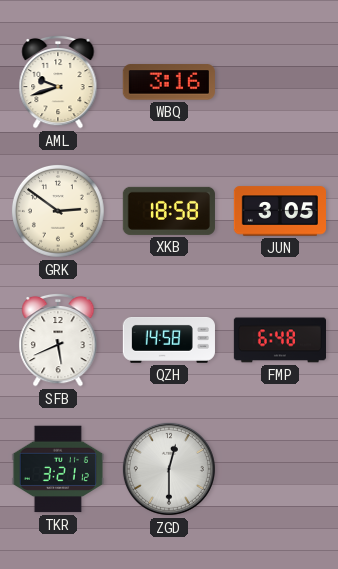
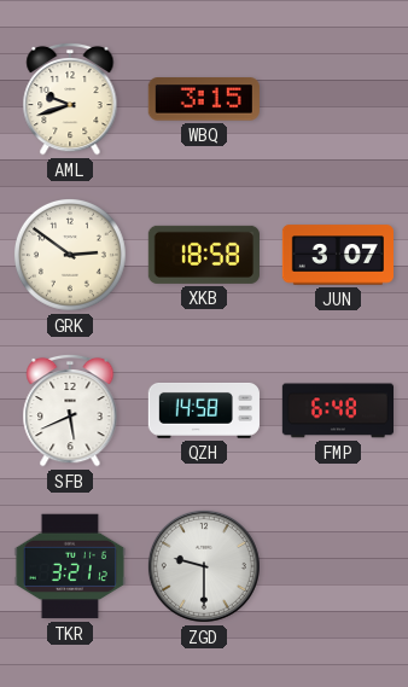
WBQ: 3:16 -> 3:15
JUN: 3:05 -> 3:07
ZGD: 12:30 -> 9:30
